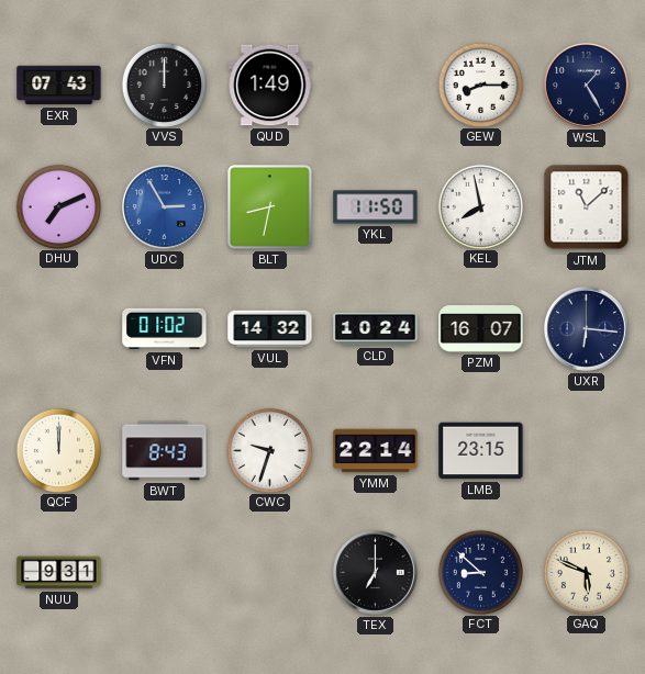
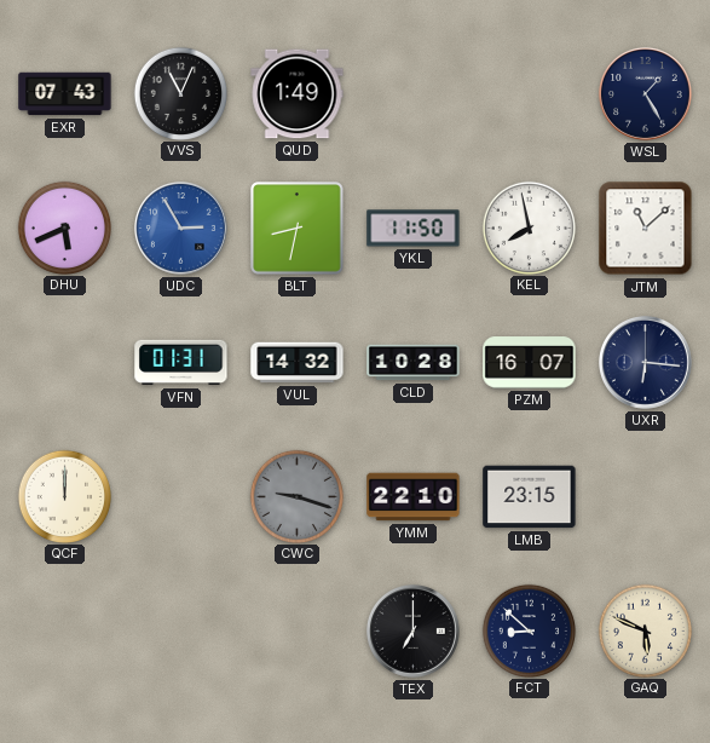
VVS: 12:00 -> 11:04
GEW: 8:15 -> none
DHU: 7:11 -> 5:41
VFN: 01:02 -> 01:31
CLD: 10:24 -> 10:28
BWT: 8:43 -> none
CWC: 9:33 -> 9:18
CWC dial: white -> grey
YMM: 22:14 -> 22:10
NUU: 9:31 -> none
